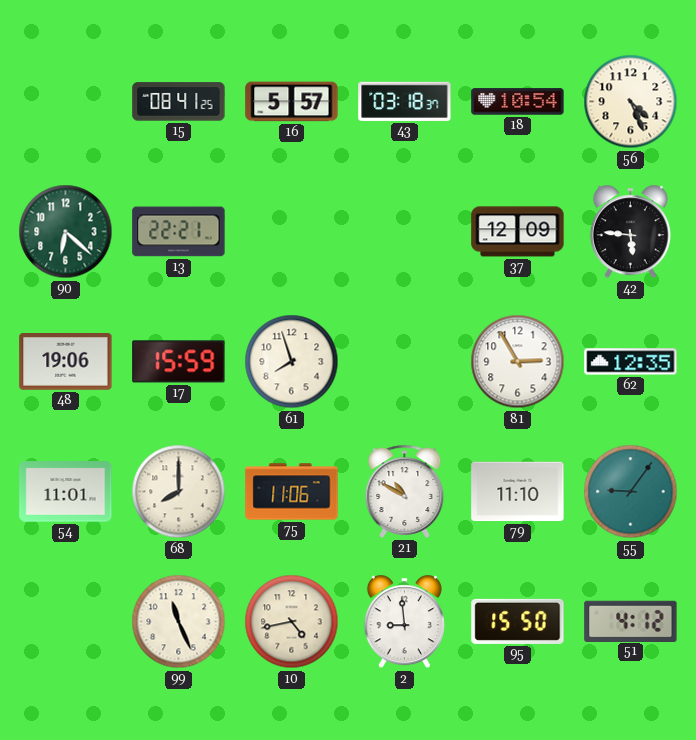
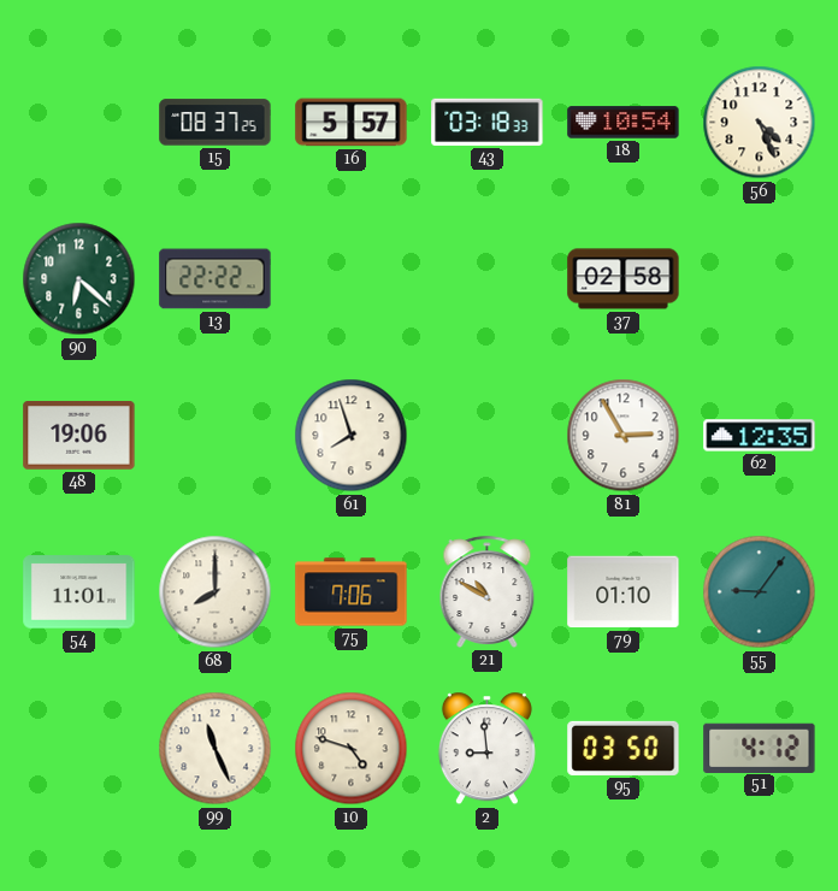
15: 08:41 -> 08:37
43: 03:18:37 -> 03:18:33
13: 22:21 -> 22:22
37: 12:09 -> 02:58
42: 5:46 -> none
17: 15:59 -> none
75: 11:06 -> 7:06
79: 11:10 -> 01:10
10: 4:43 -> 4:48
95: 15:50 -> 03:50
